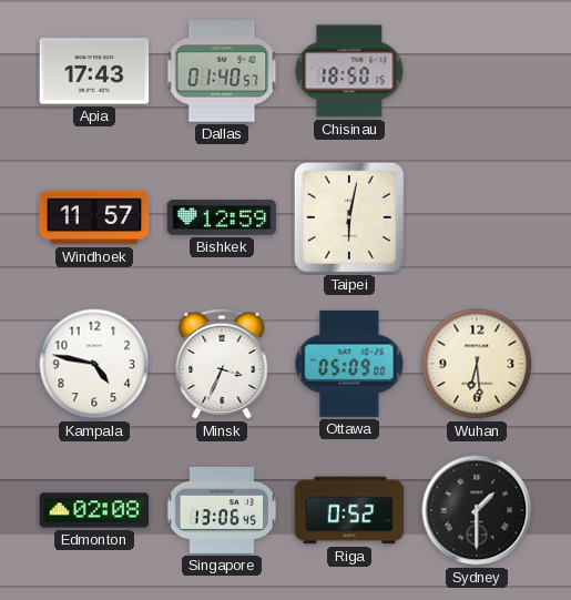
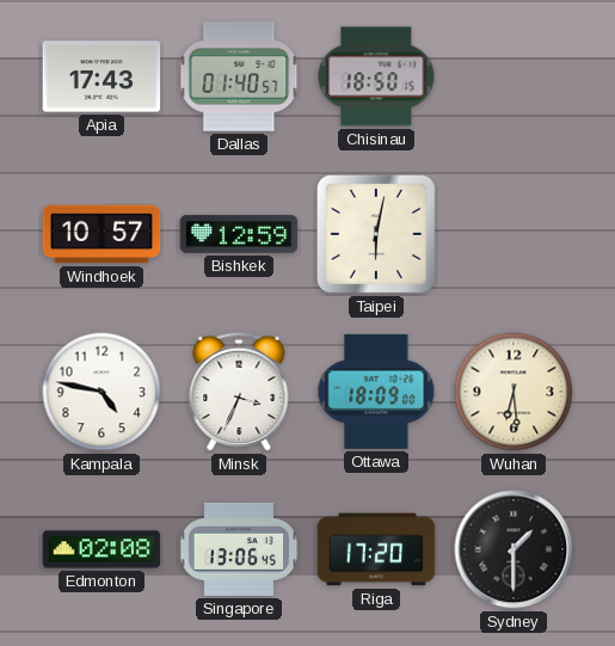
Windhoek: 11:57 -> 10:57
Ottawa: 05:09 -> 18:09
Riga: 0:52 -> 17:20
